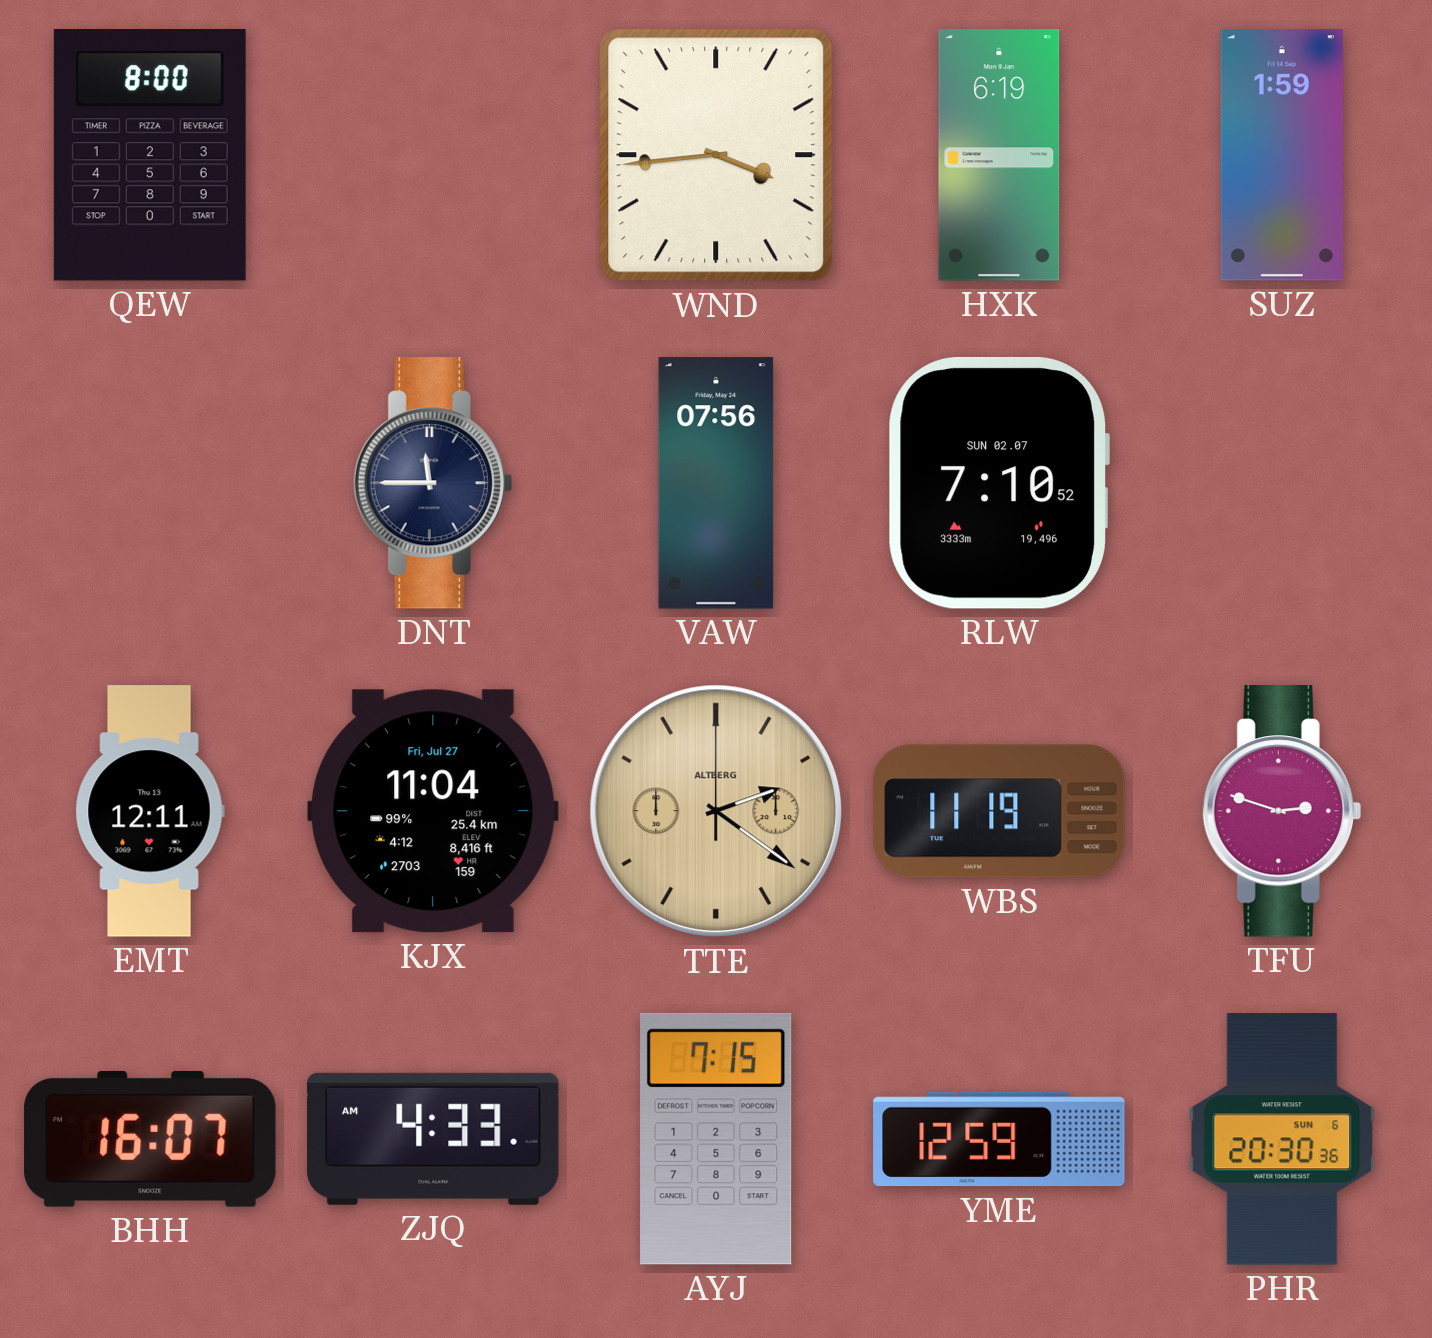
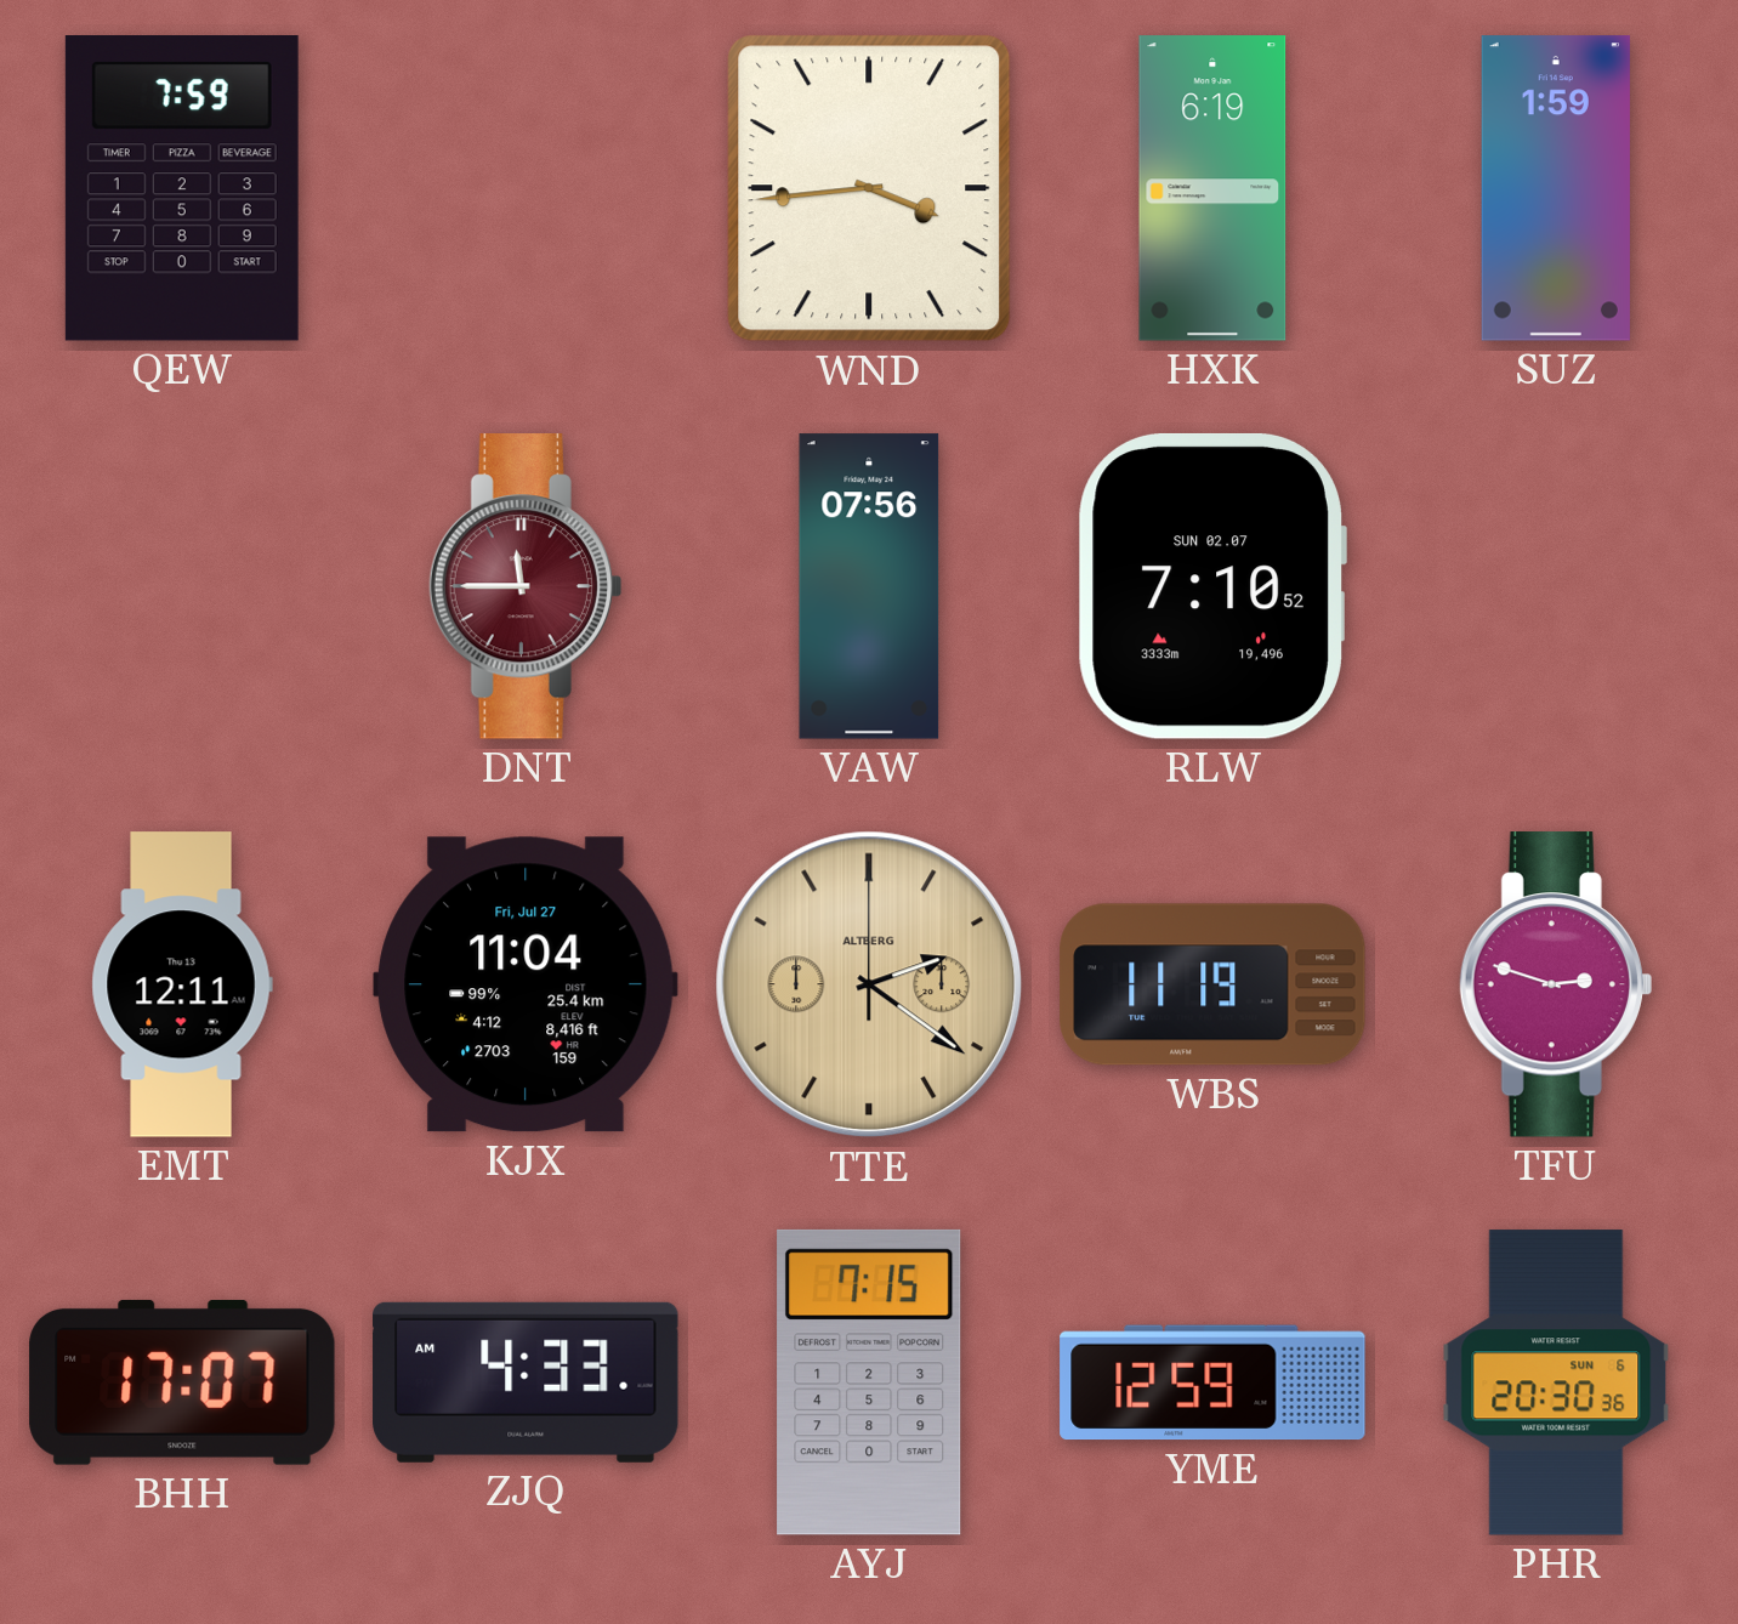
QEW: 8:00 -> 7:59
DNT dial: navy -> burgundy
BHH: 16:07 -> 17:07
